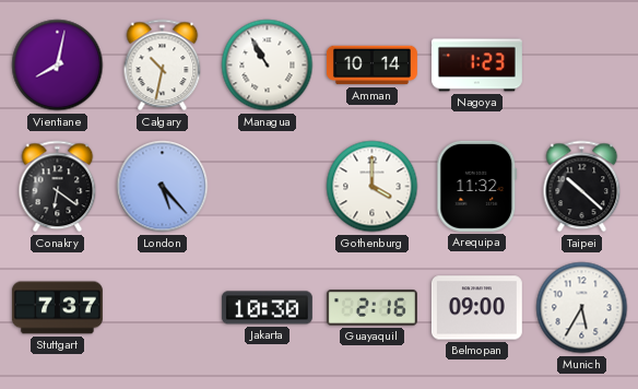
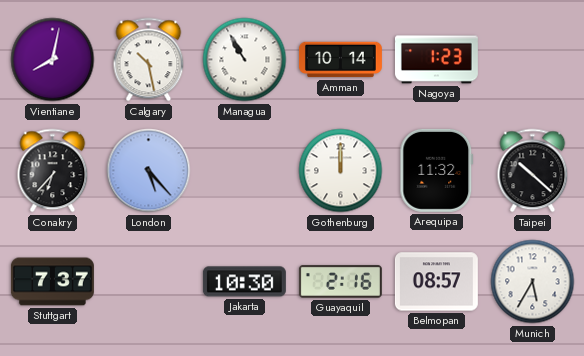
Calgary: 10:32 -> 10:28
Conakry: 6:21 -> 6:37
Gothenburg: 4:00 -> 12:00
Belmopan: 09:00 -> 08:57
